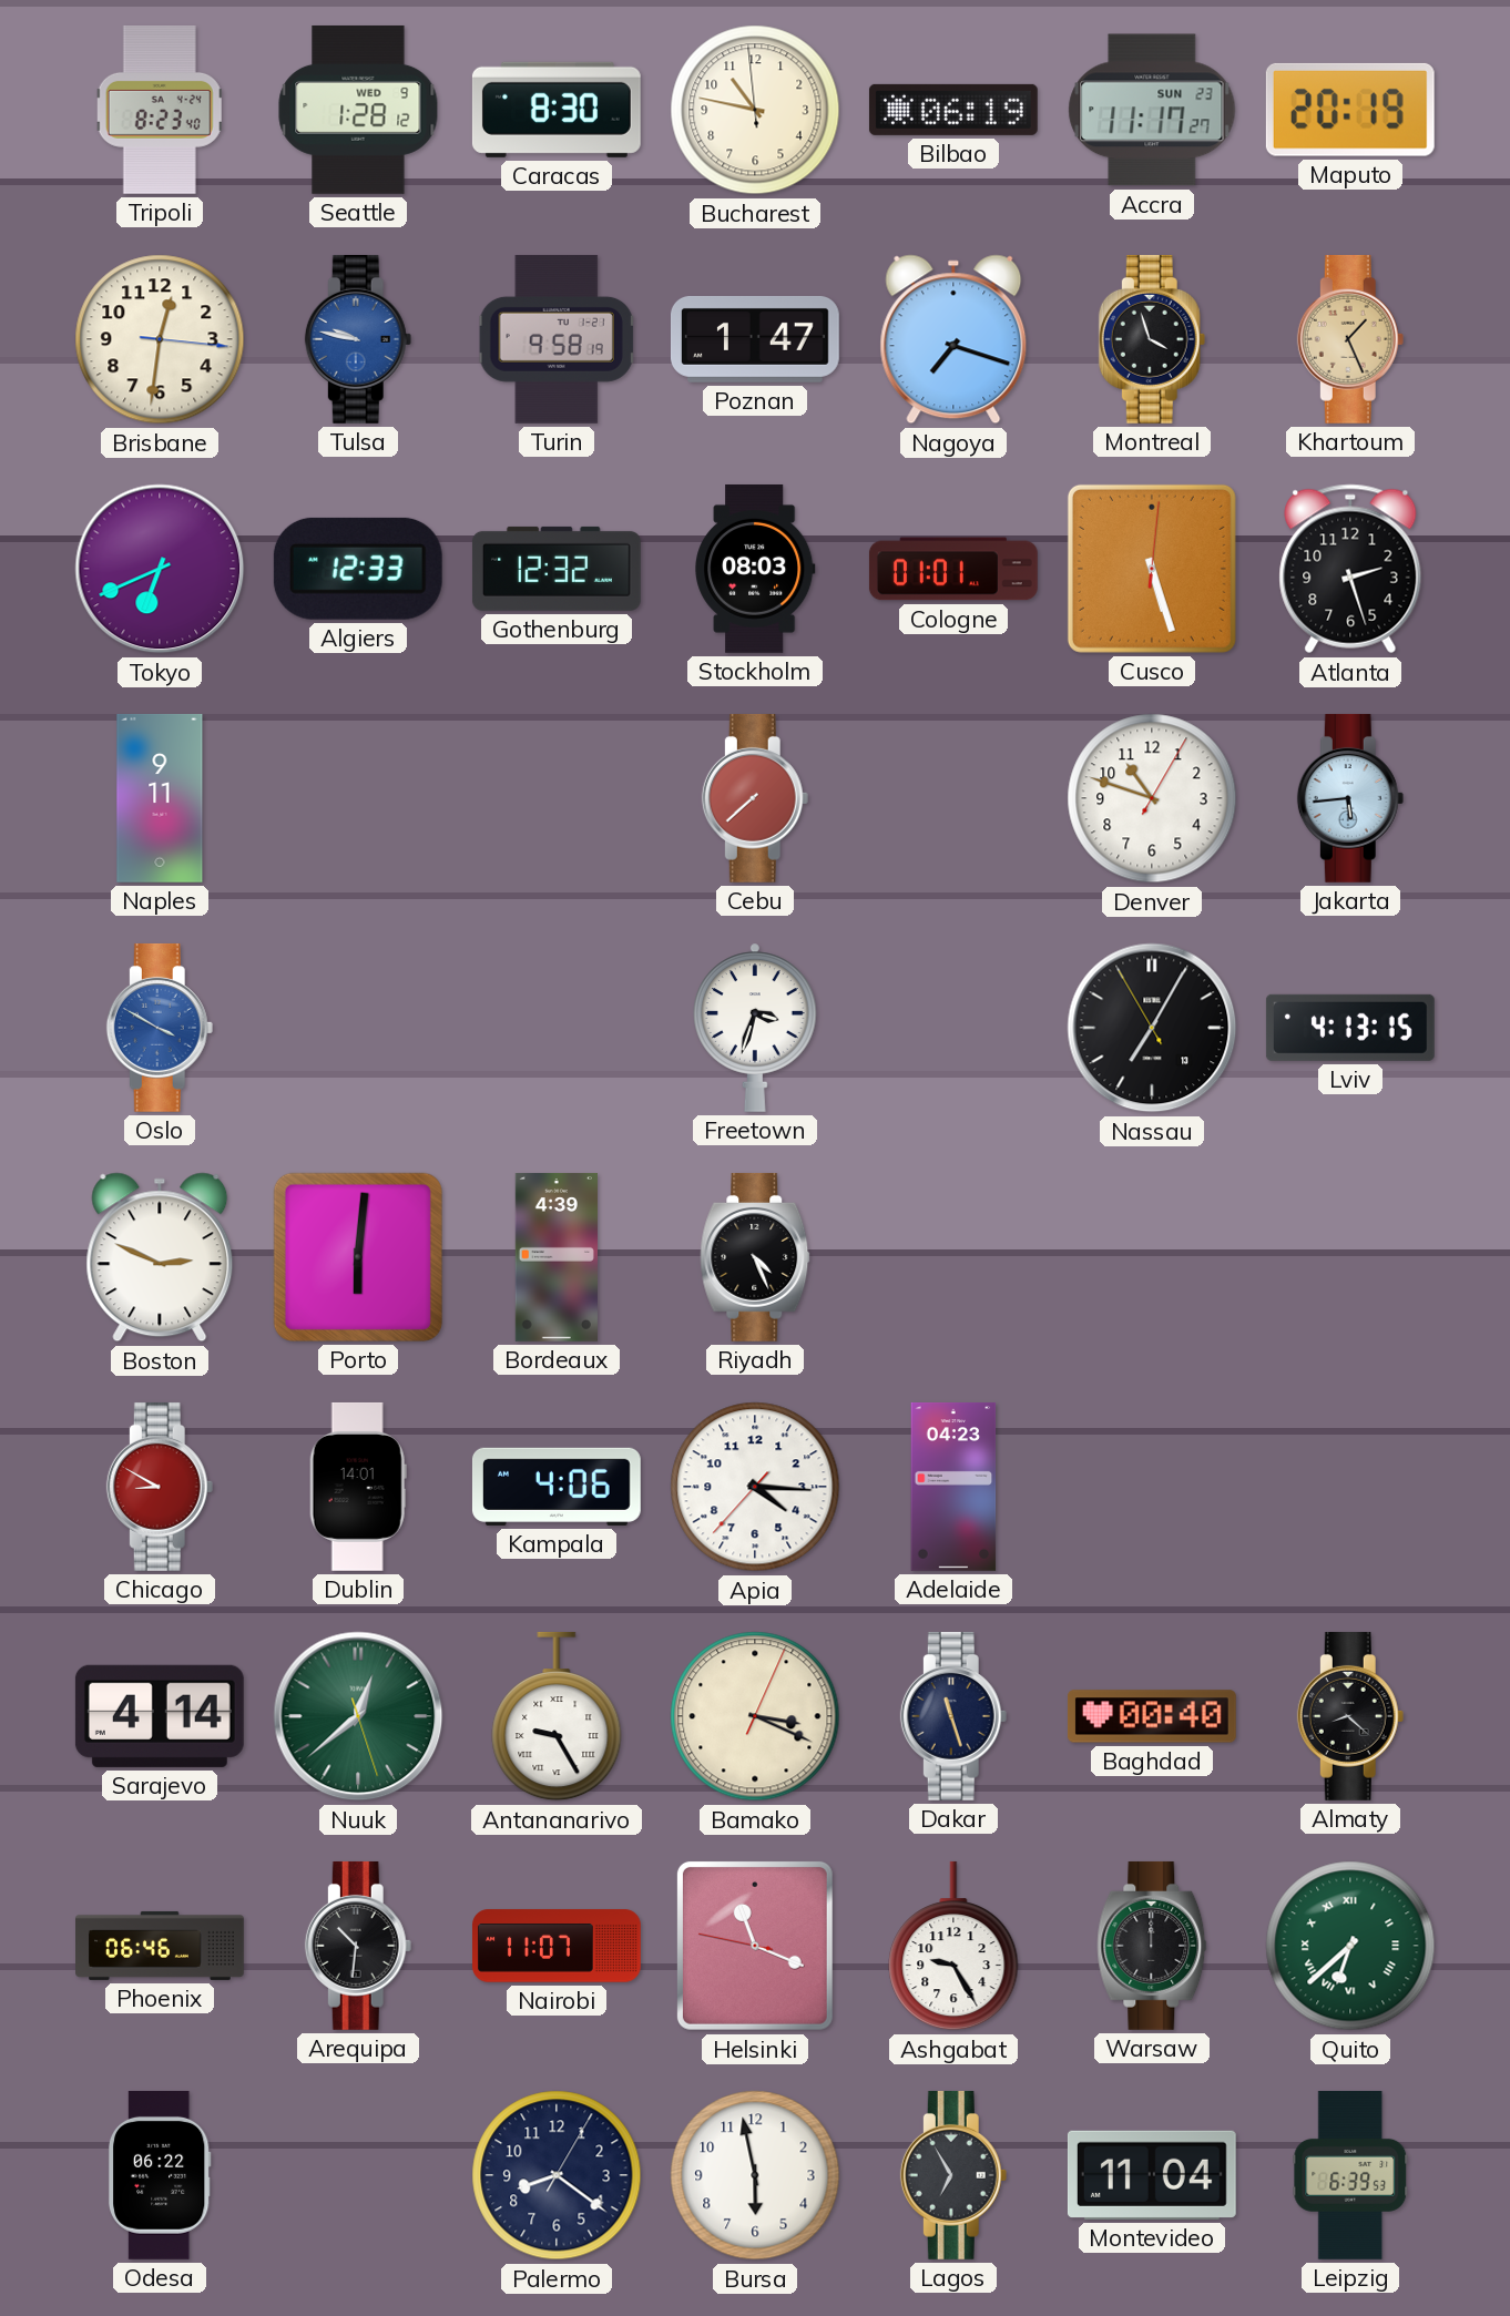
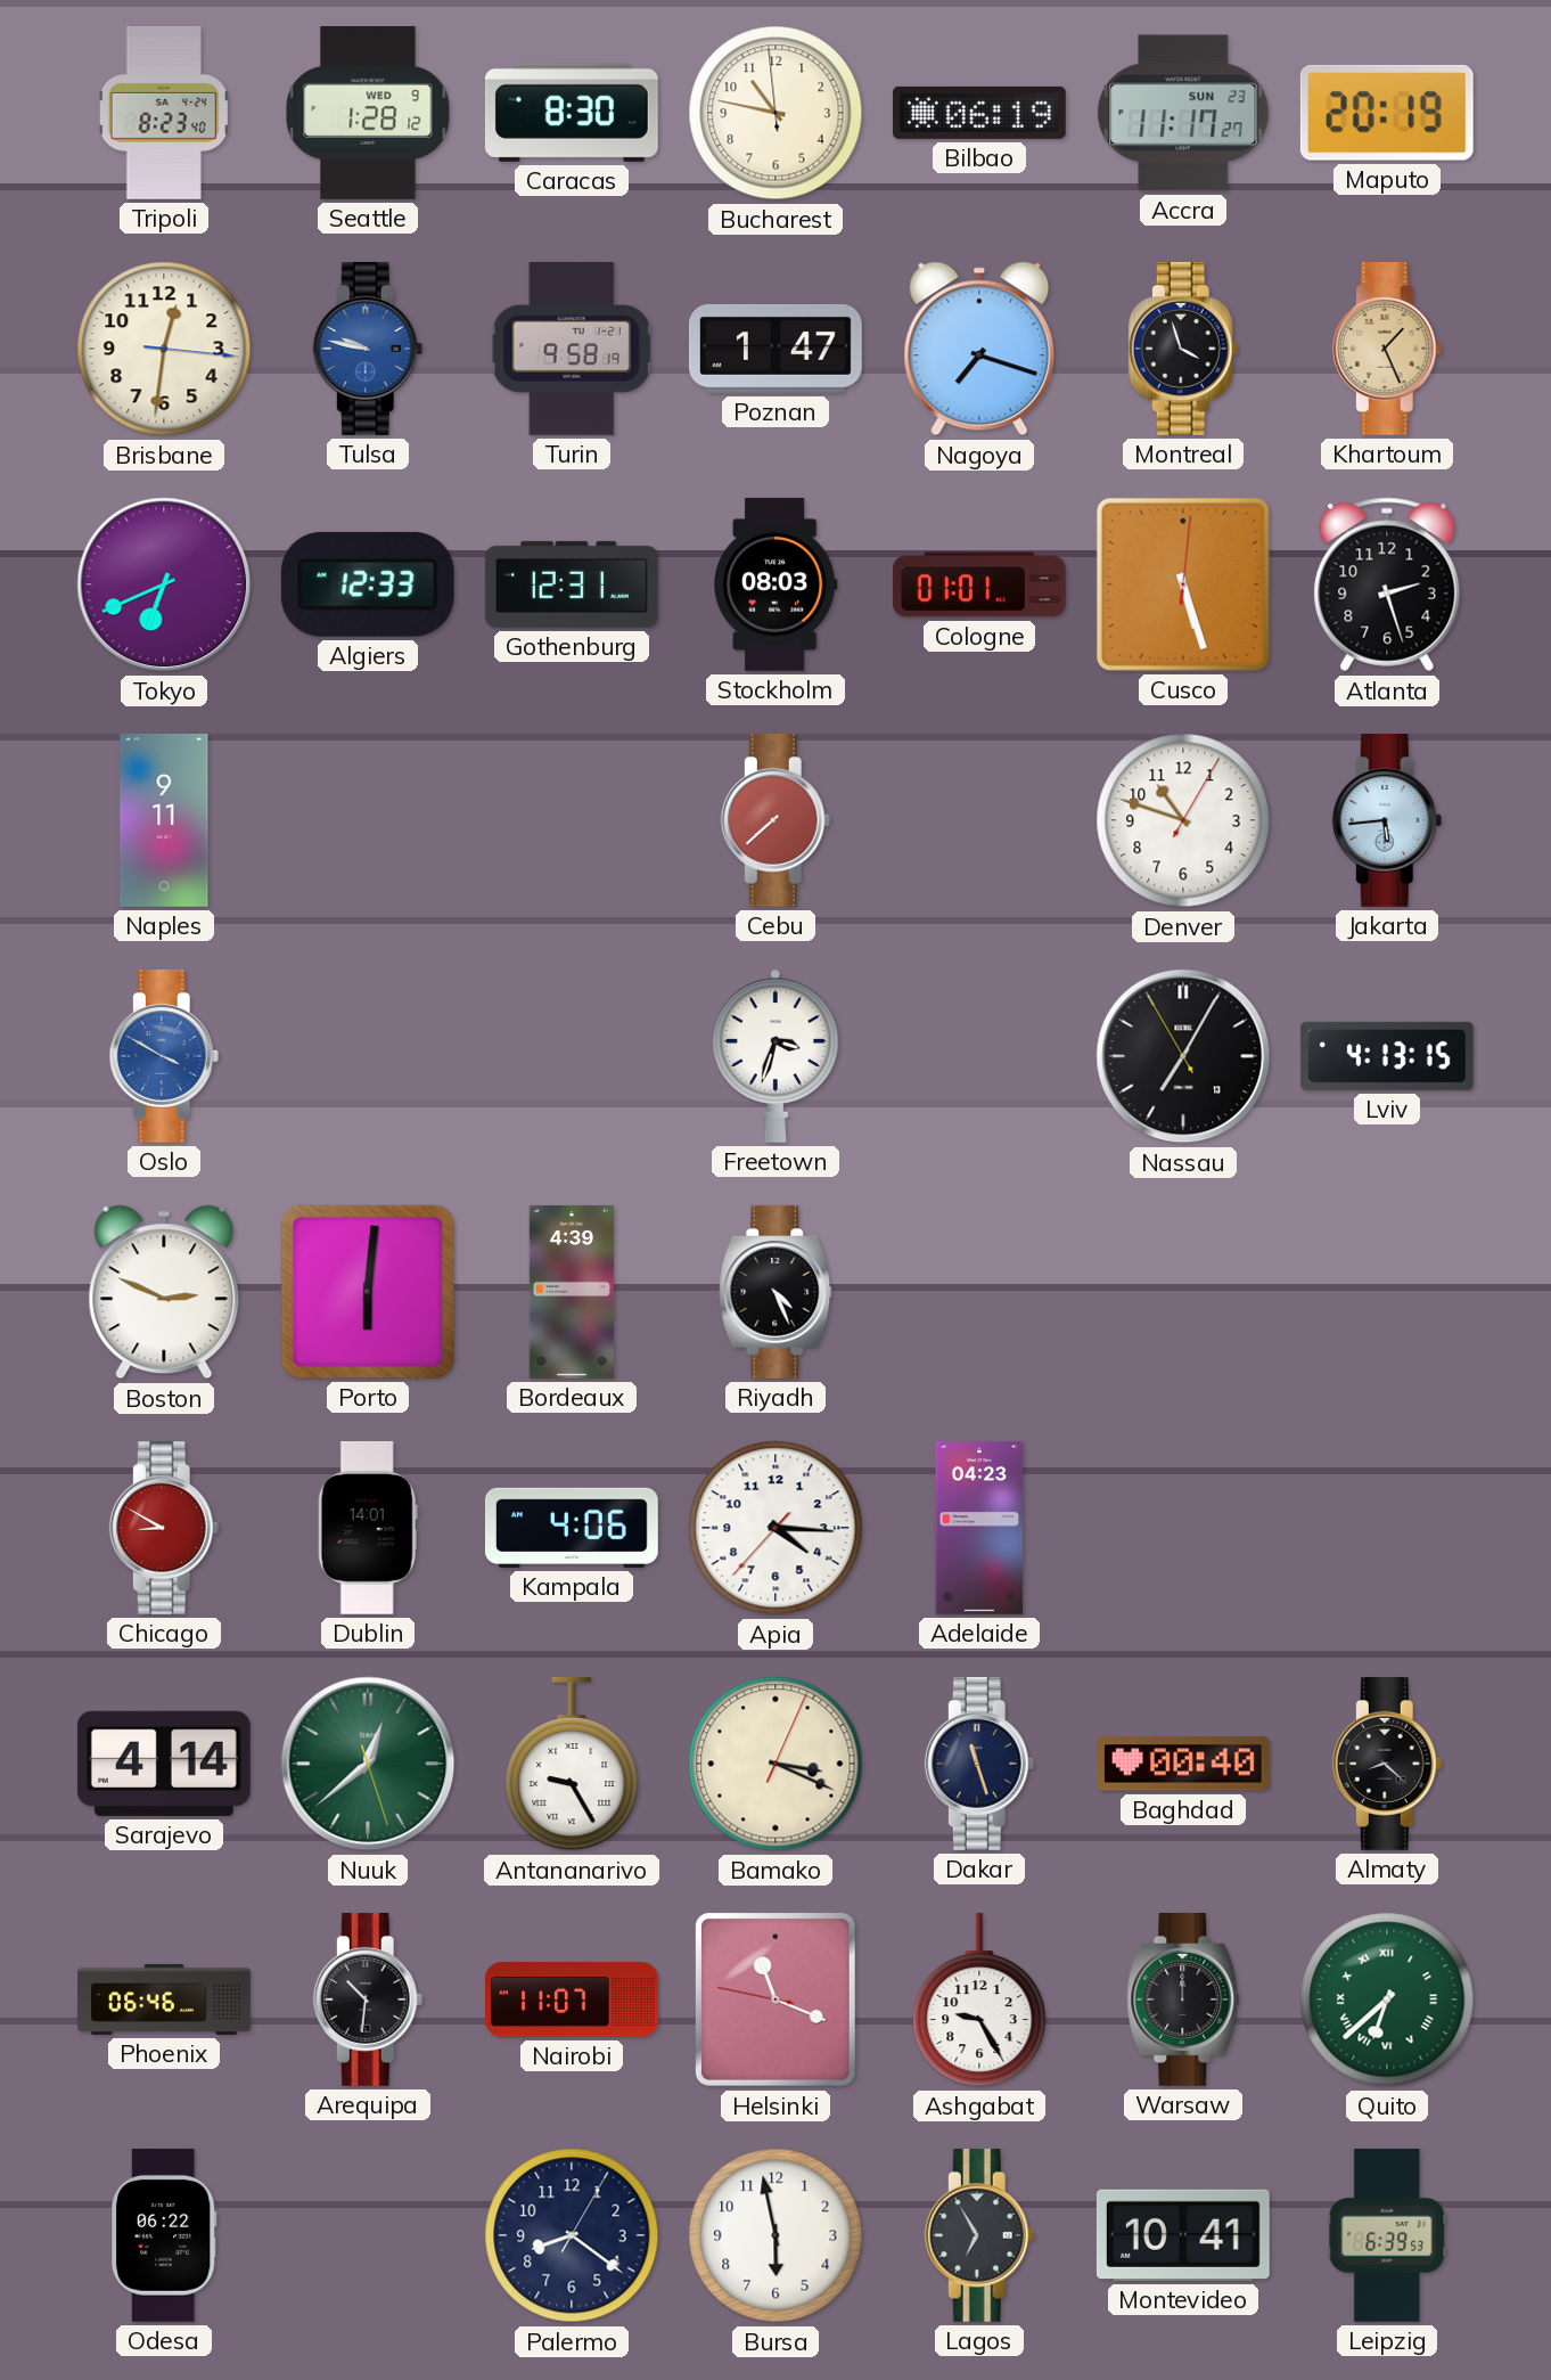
Gothenburg: 12:32 -> 12:31
Montevideo: 11:04 -> 10:41
